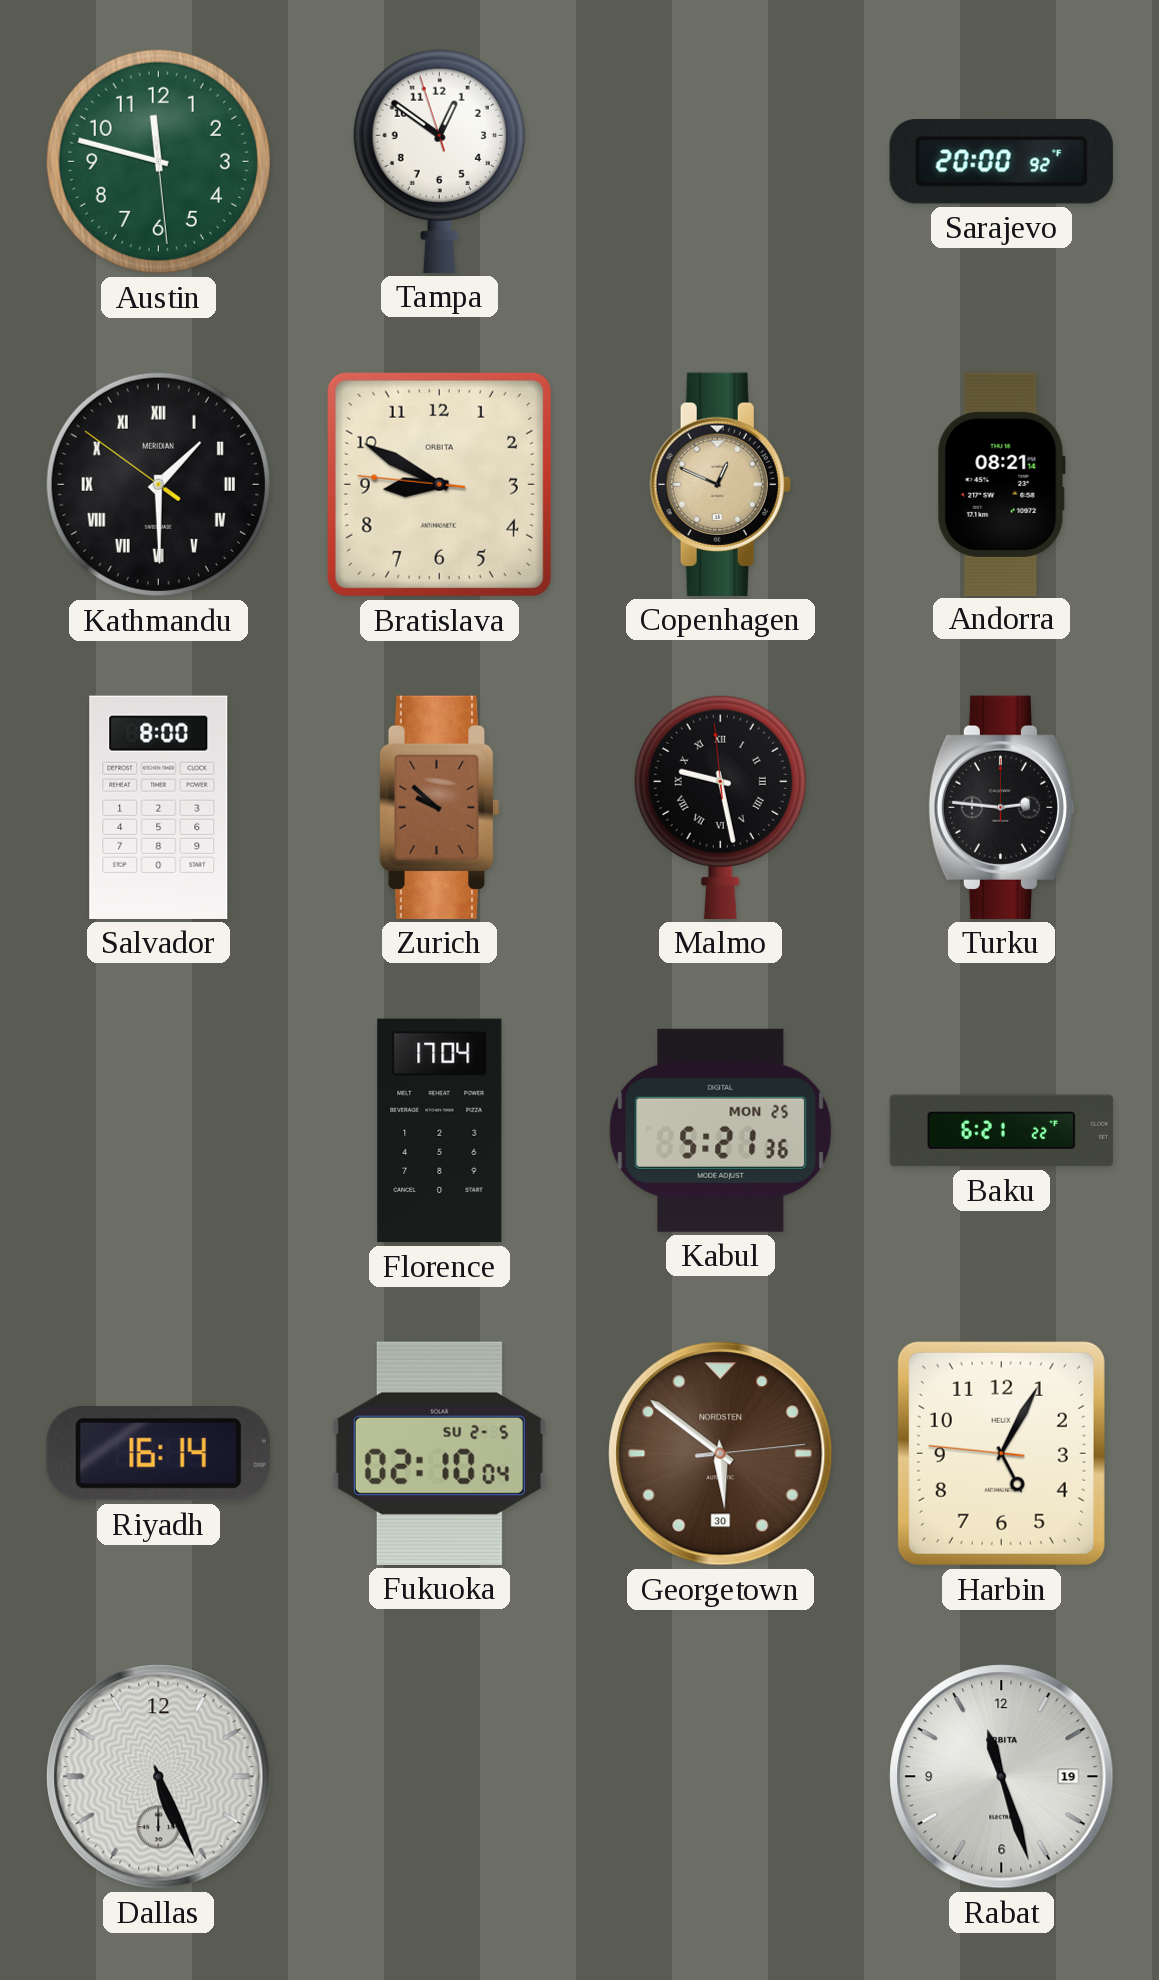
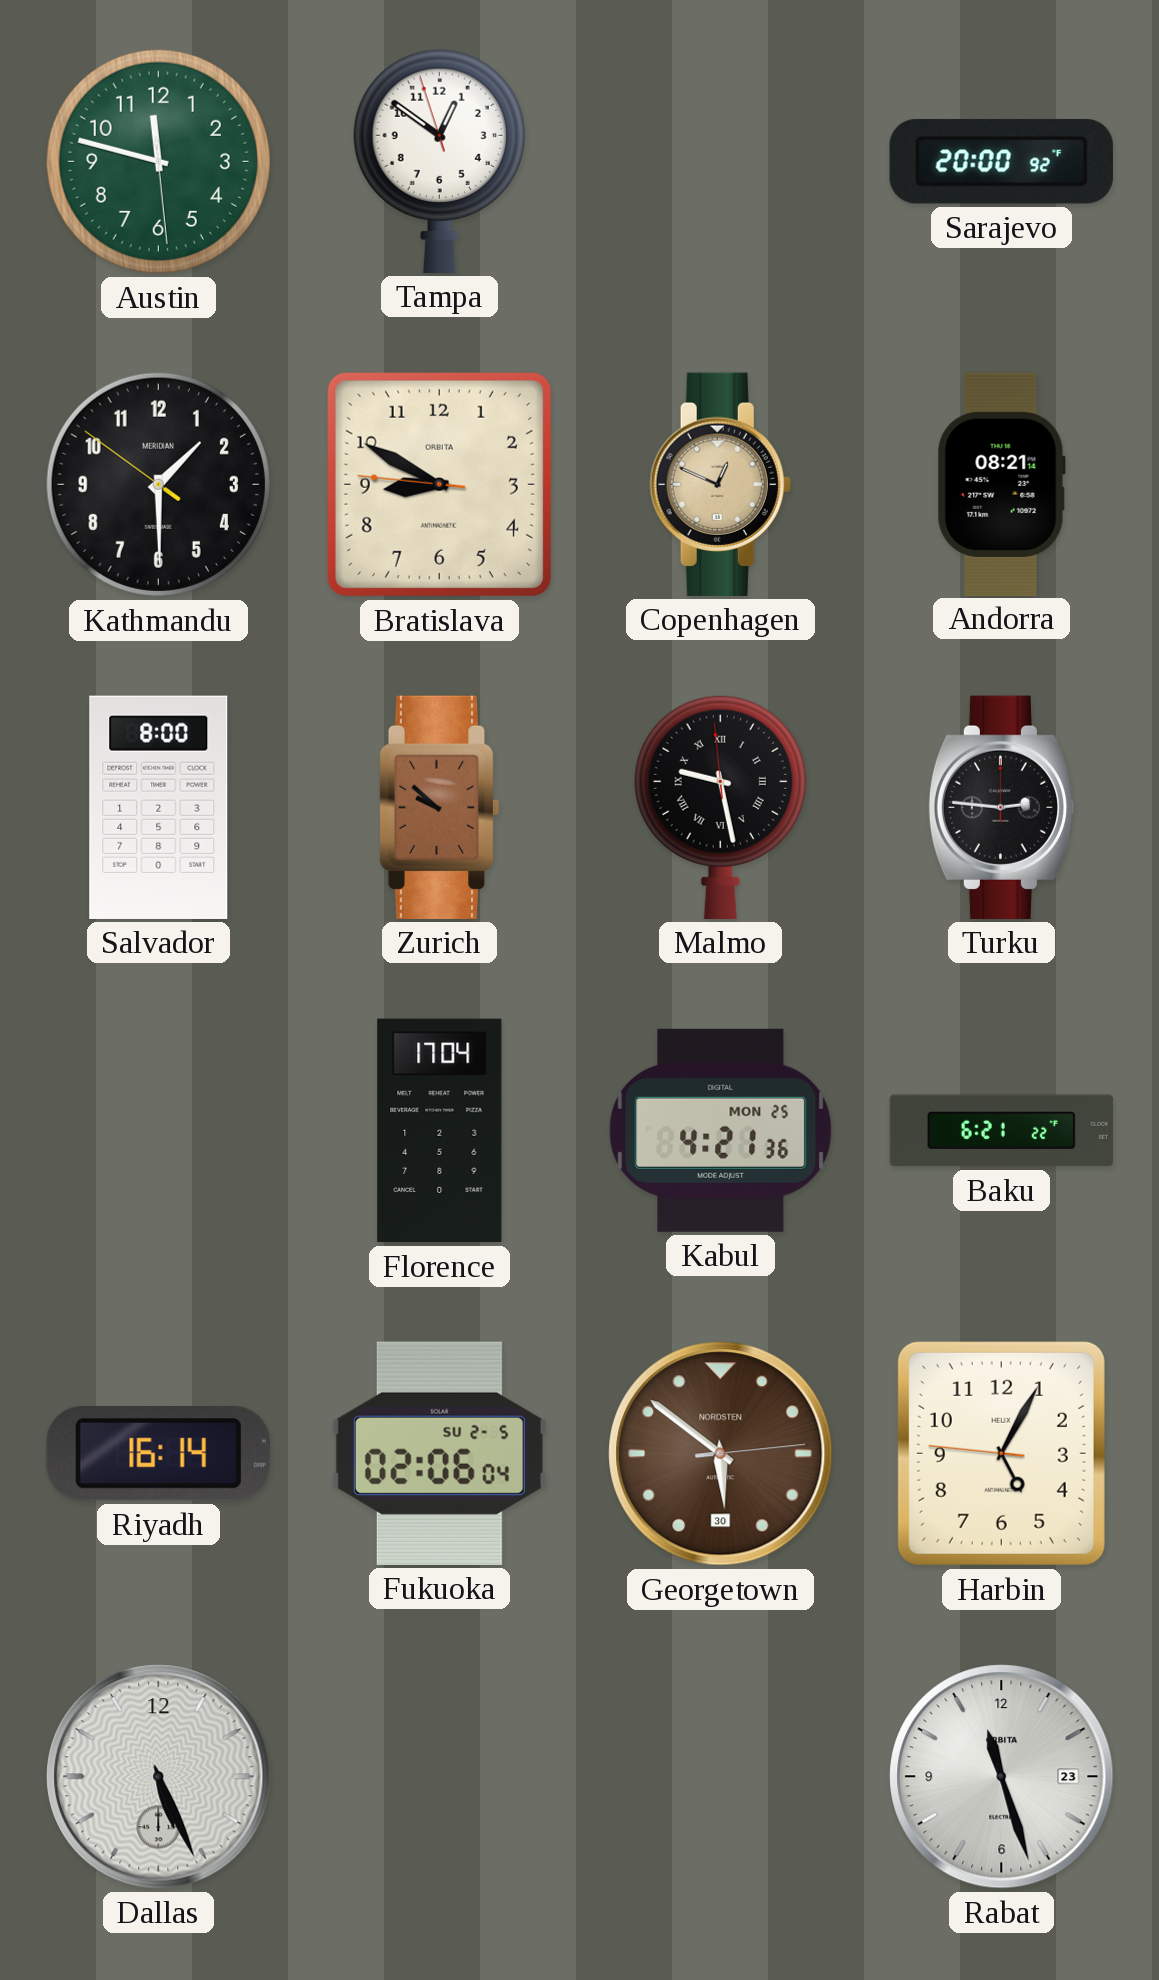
Kathmandu numerals: Roman -> Arabic
Kabul: 5:21 -> 4:21
Fukuoka: 02:10 -> 02:06
Rabat date: 19 -> 23
